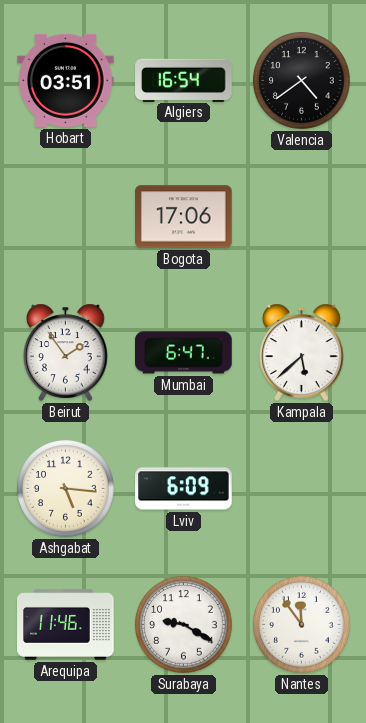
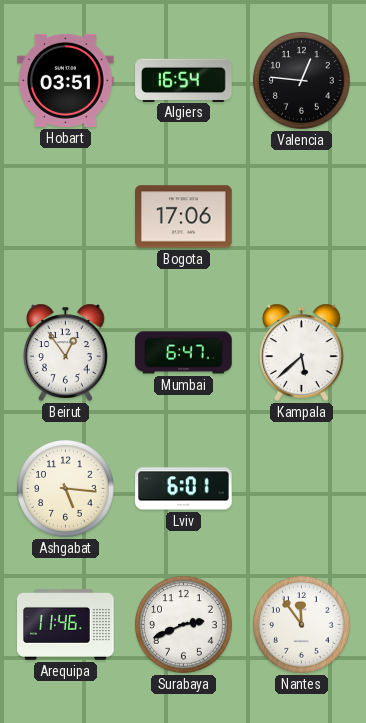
Valencia: 4:39 -> 12:46
Beirut: 1:54 -> 12:54
Lviv: 6:09 -> 6:01
Surabaya: 9:20 -> 2:41
